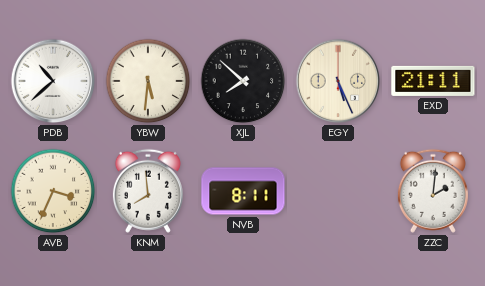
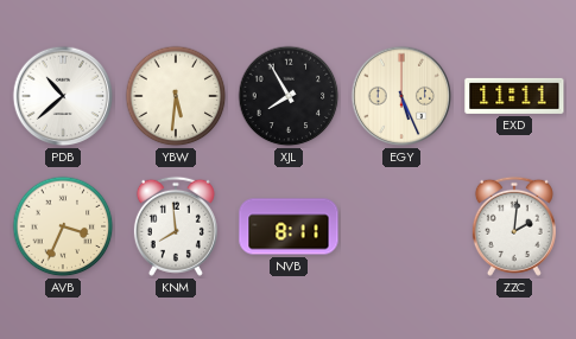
XJL: 7:52 -> 7:55
EXD: 21:11 -> 11:11
